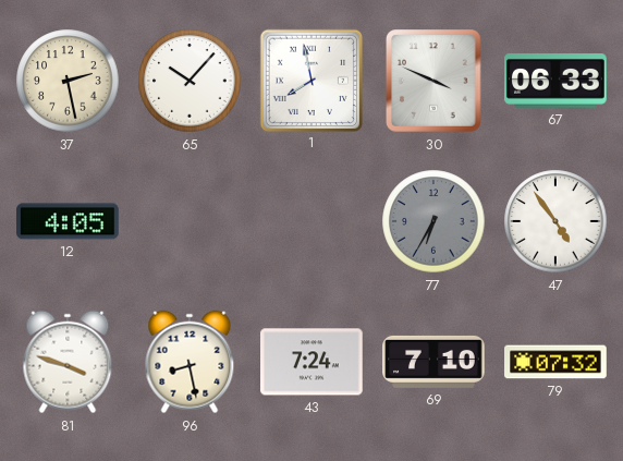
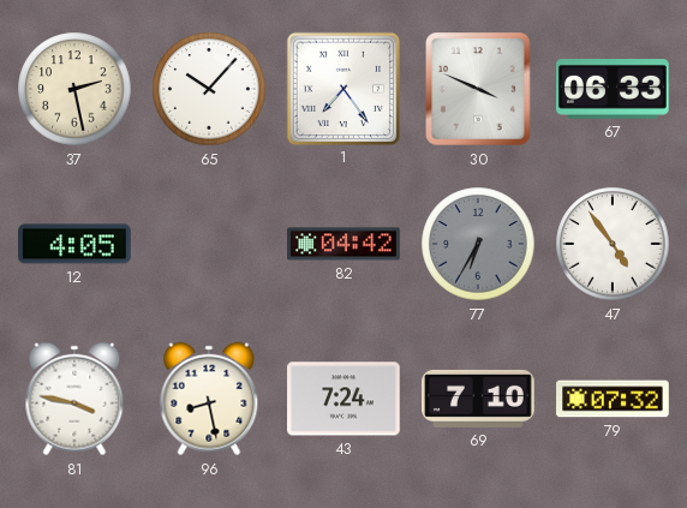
1: 7:58 -> 7:24
82: none -> 04:42
81: 3:48 -> 3:47
